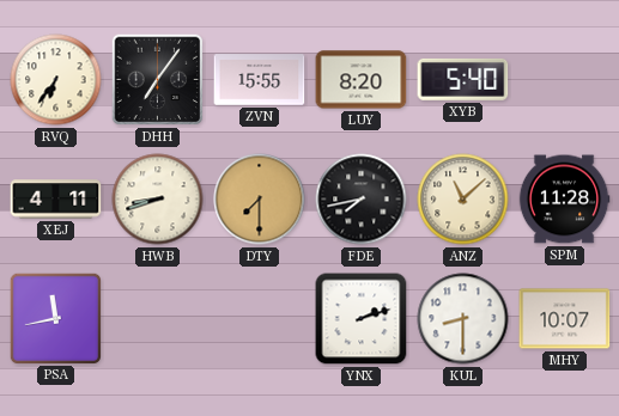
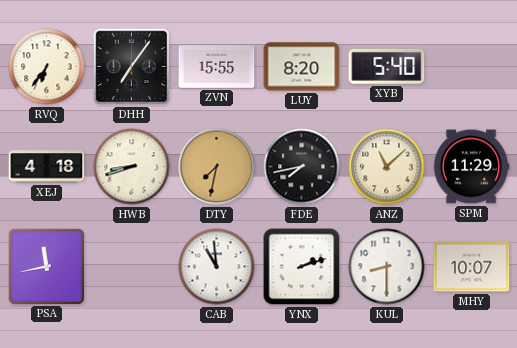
XEJ: 4:11 -> 4:18
DTY: 7:30 -> 7:32
SPM: 11:28 -> 11:29
CAB: none -> 10:59
